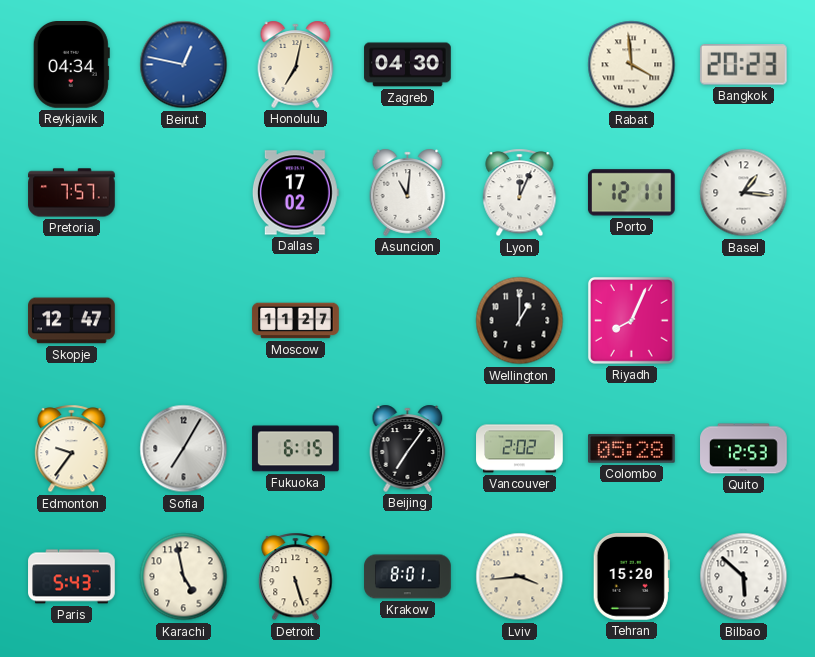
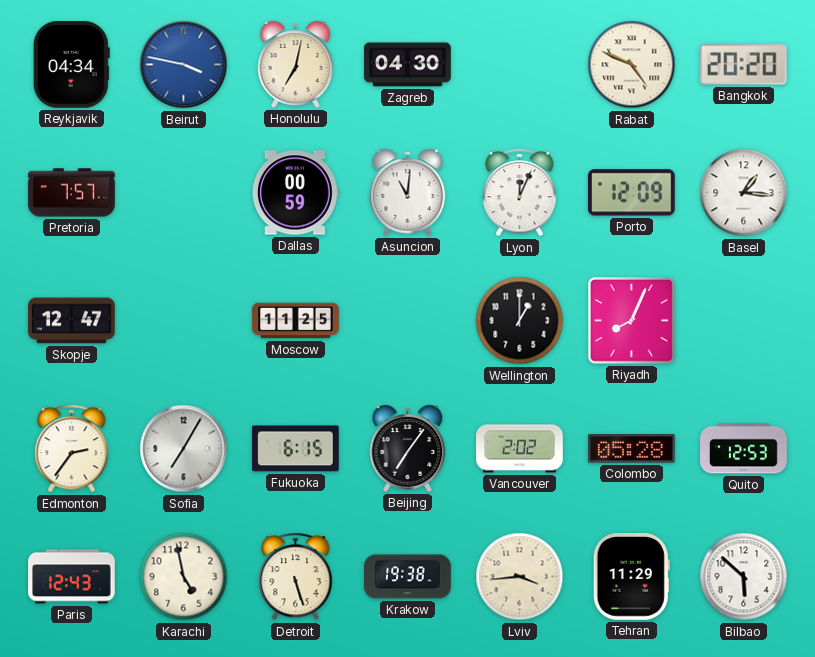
Beirut: 12:47 -> 3:47
Rabat: 3:59 -> 4:49
Bangkok: 20:23 -> 20:20
Dallas: 17:02 -> 00:59
Porto: 12:11 -> 12:09
Moscow: 11:27 -> 11:25
Edmonton: 9:36 -> 2:36
Paris: 5:43 -> 12:43
Krakow: 8:01 -> 19:38
Tehran: 15:20 -> 11:29
